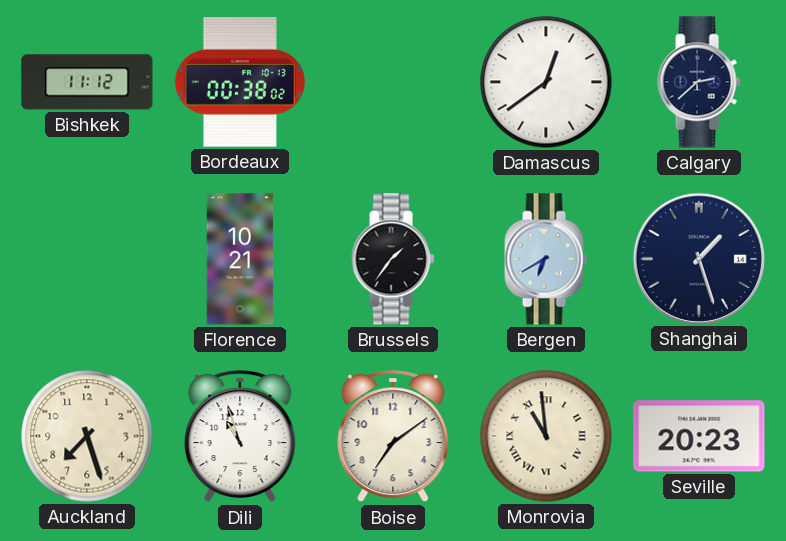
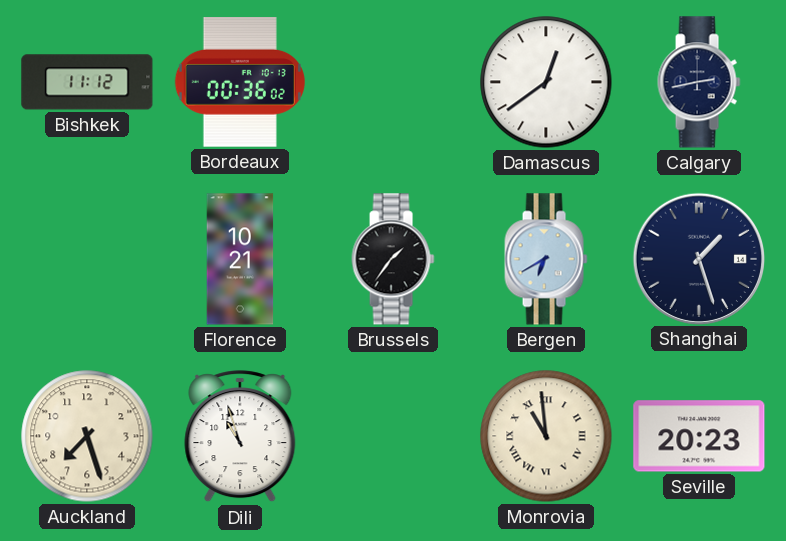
Bordeaux: 00:38 -> 00:36
Calgary: 2:38 -> 2:43
Boise: 7:09 -> none
